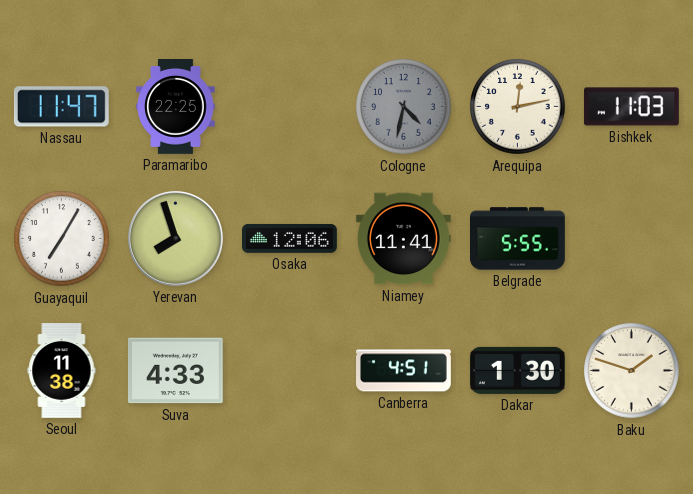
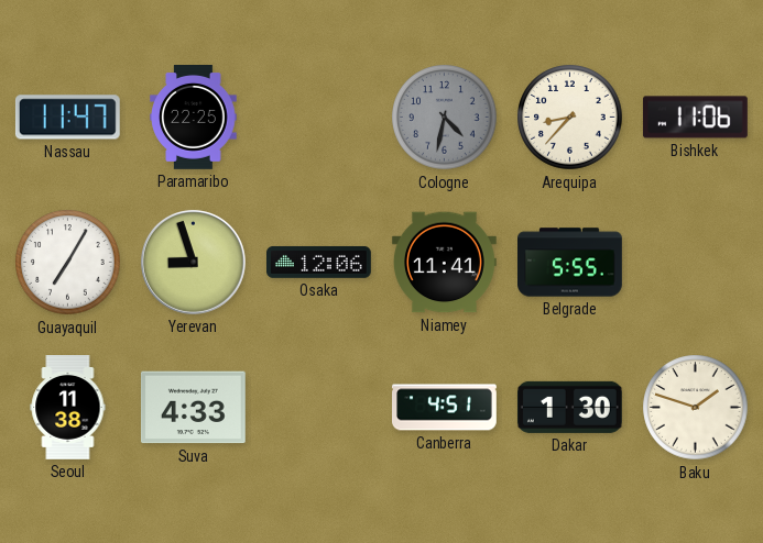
Arequipa: 12:13 -> 8:37
Bishkek: 11:03 -> 11:06
Yerevan: 7:57 -> 8:57
